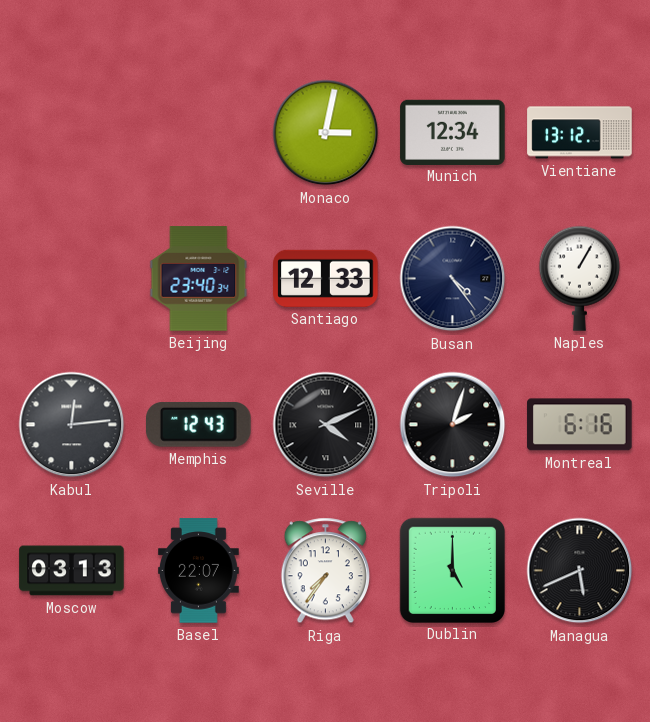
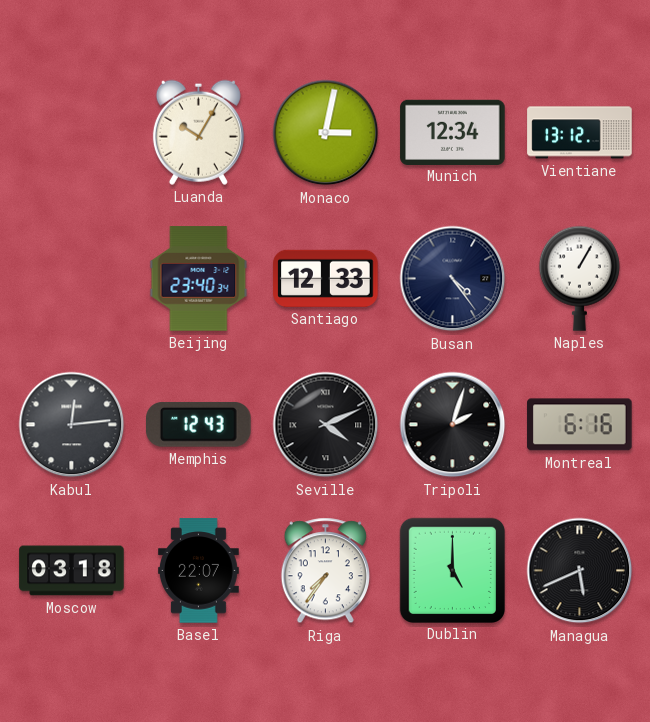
Luanda: none -> 10:05
Moscow: 03:13 -> 03:18
